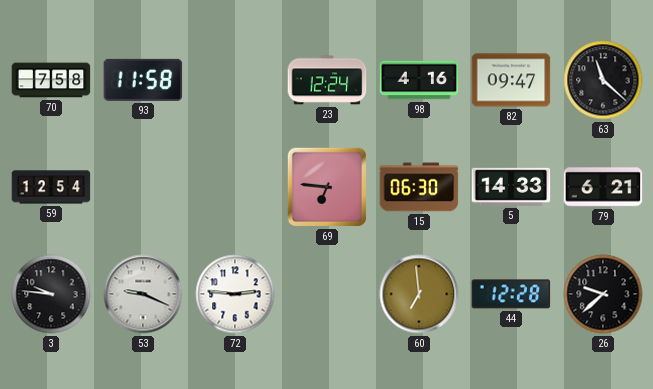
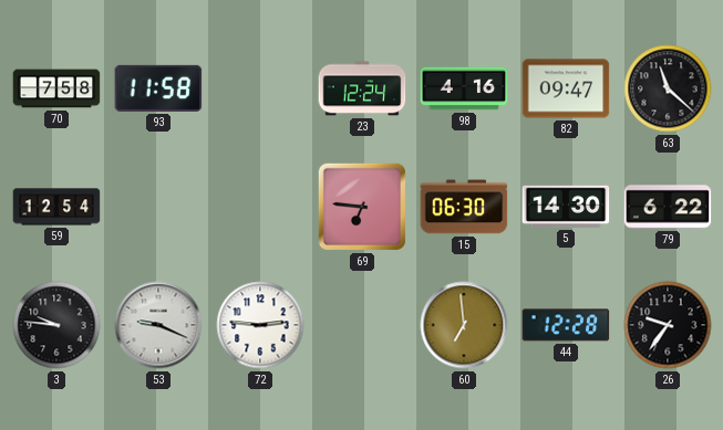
5: 14:33 -> 14:30
79: 6:21 -> 6:22
26: 9:38 -> 9:36
